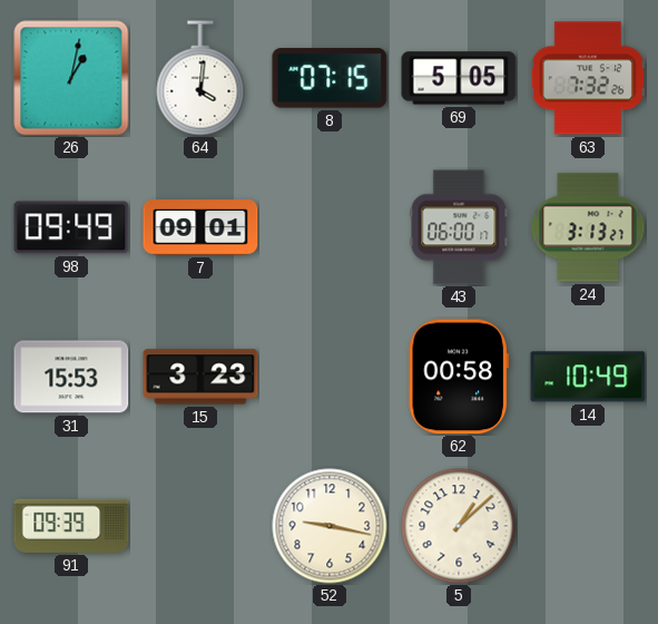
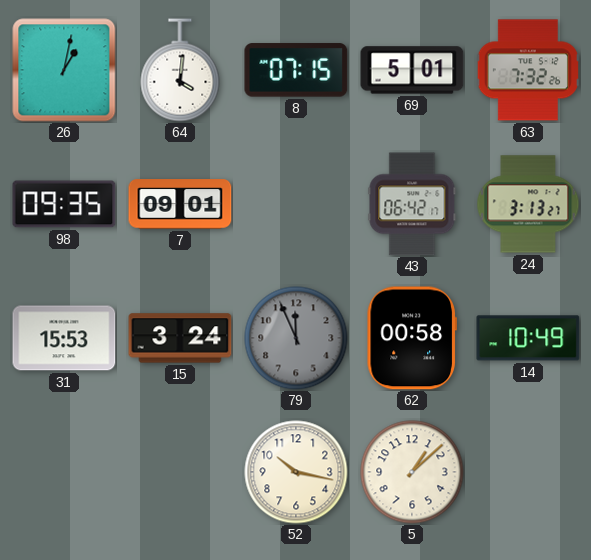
69: 5:05 -> 5:01
98: 09:49 -> 09:35
43: 06:00 -> 06:42
15: 3:23 -> 3:24
79: none -> 11:56
91: 09:39 -> none
52: 9:17 -> 10:17
